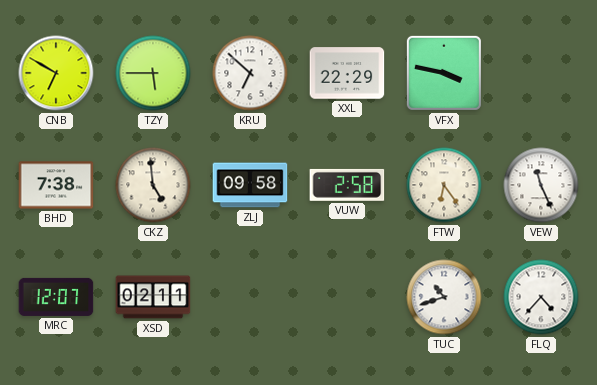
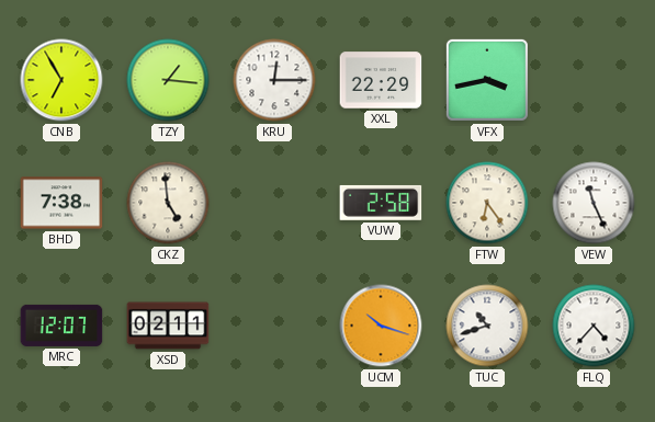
CNB: 6:50 -> 6:55
TZY: 5:45 -> 1:16
KRU: 6:52 -> 12:15
VFX: 3:47 -> 3:43
ZLJ: 09:58 -> none
UCM: none -> 10:18
